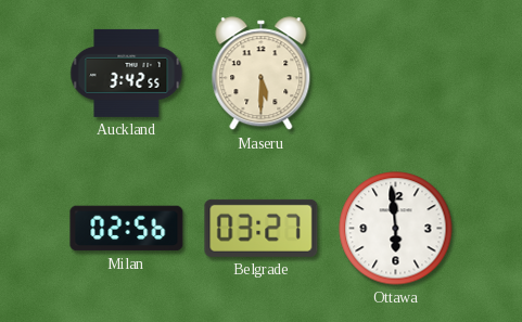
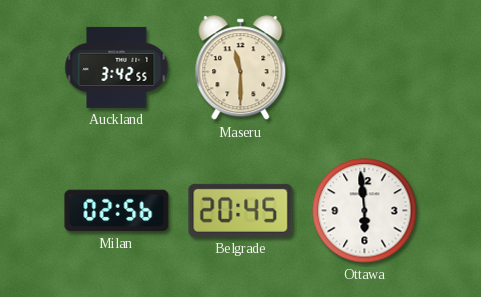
Maseru: 5:30 -> 11:30
Belgrade: 03:27 -> 20:45
